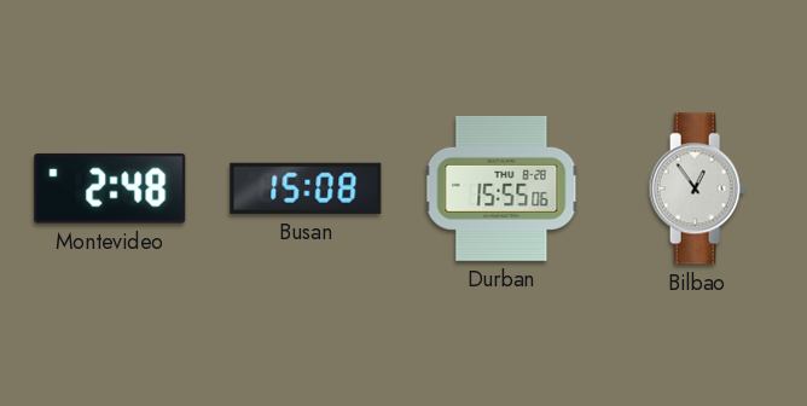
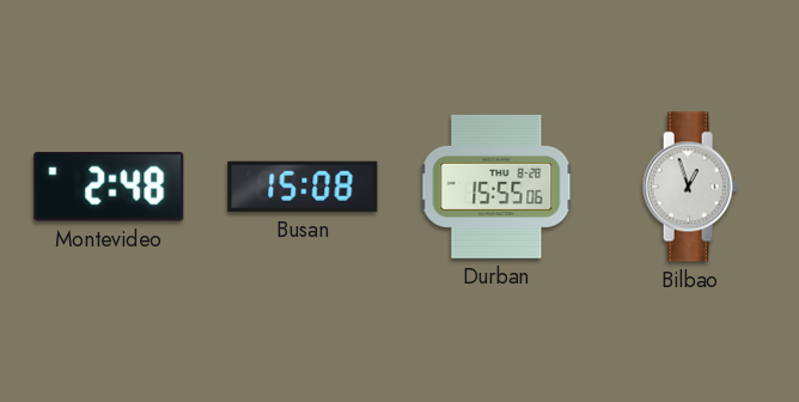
Bilbao: 12:54 -> 12:57
